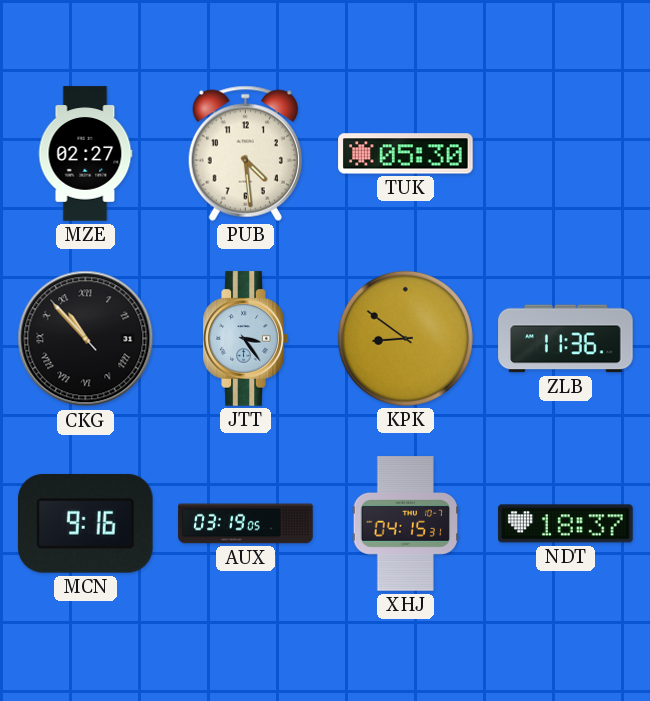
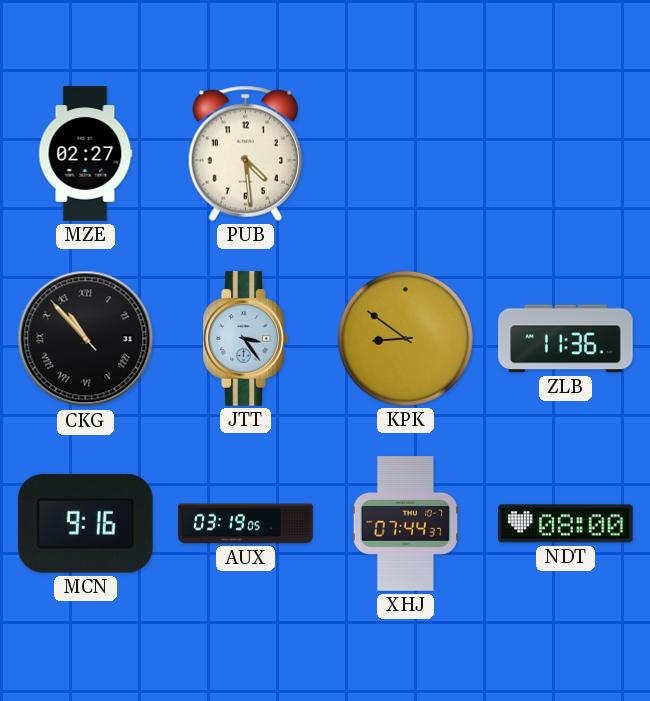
TUK: 05:30 -> none
XHJ: 04:15 -> 07:44
NDT: 18:37 -> 08:00
